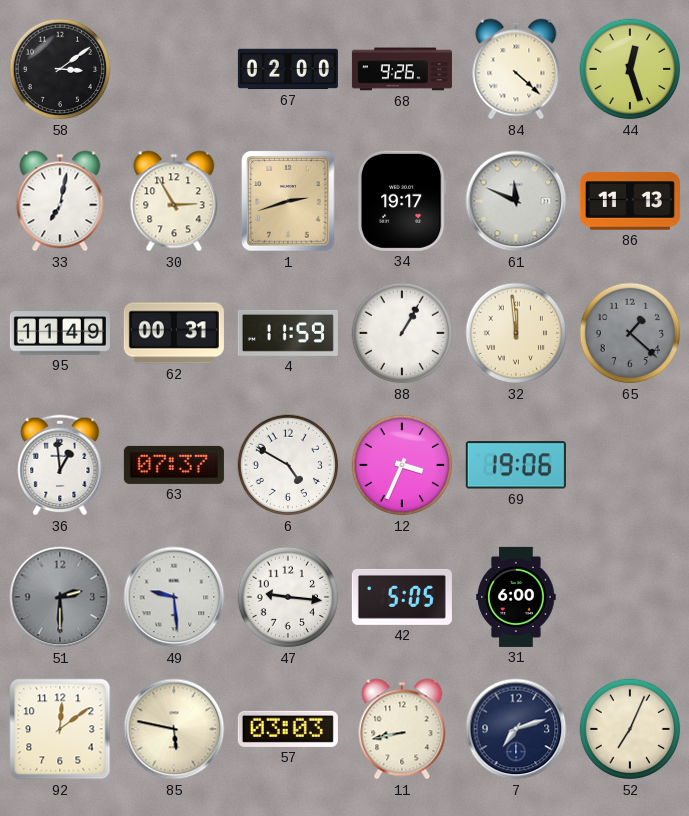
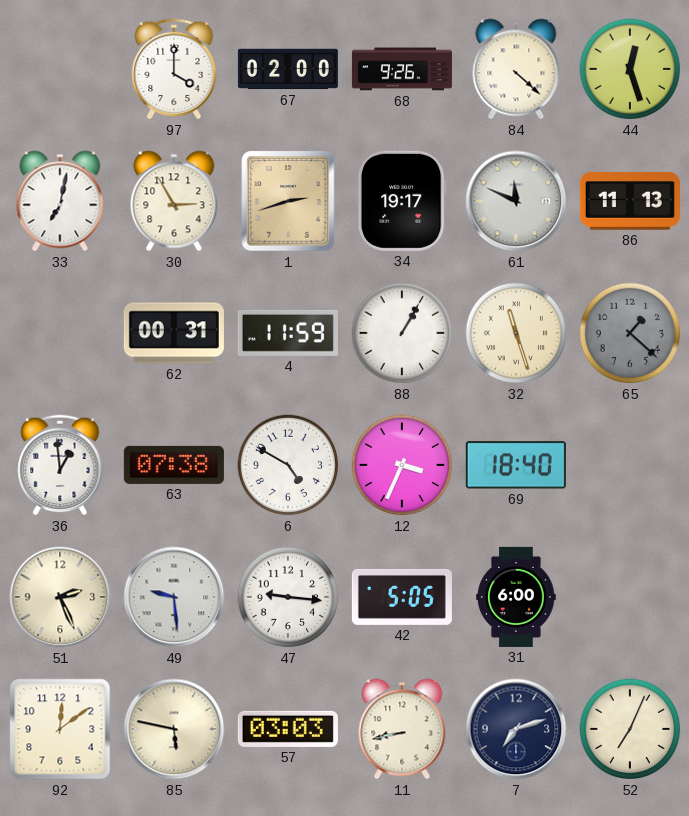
58: 3:09 -> none
97: none -> 4:00
95: 11:49 -> none
32: 11:59 -> 11:27
63: 07:37 -> 07:38
69: 19:06 -> 18:40
51: 2:30 -> 2:26
51 dial: grey -> cream
